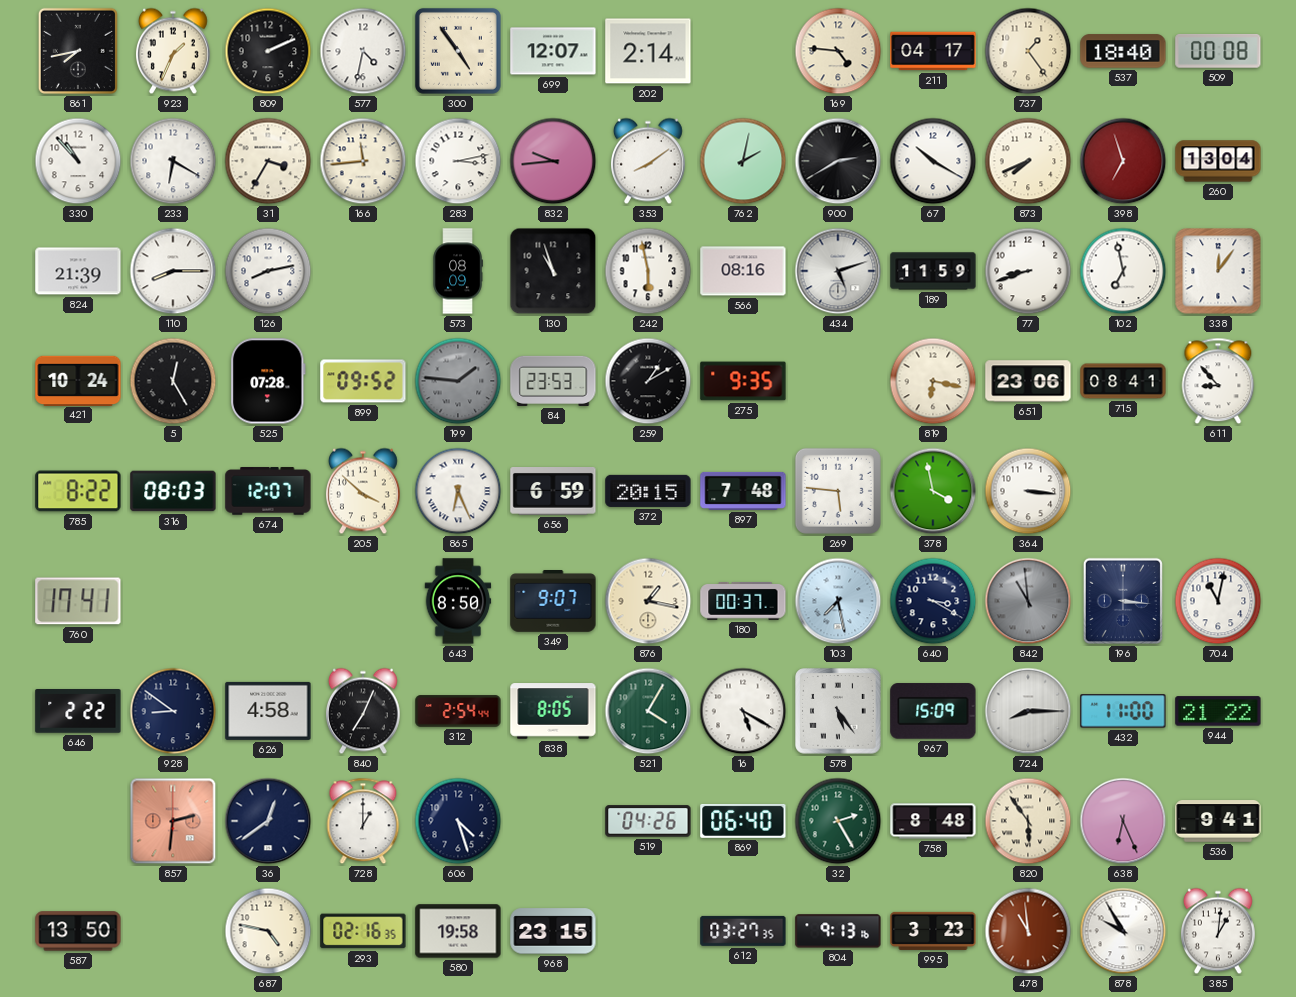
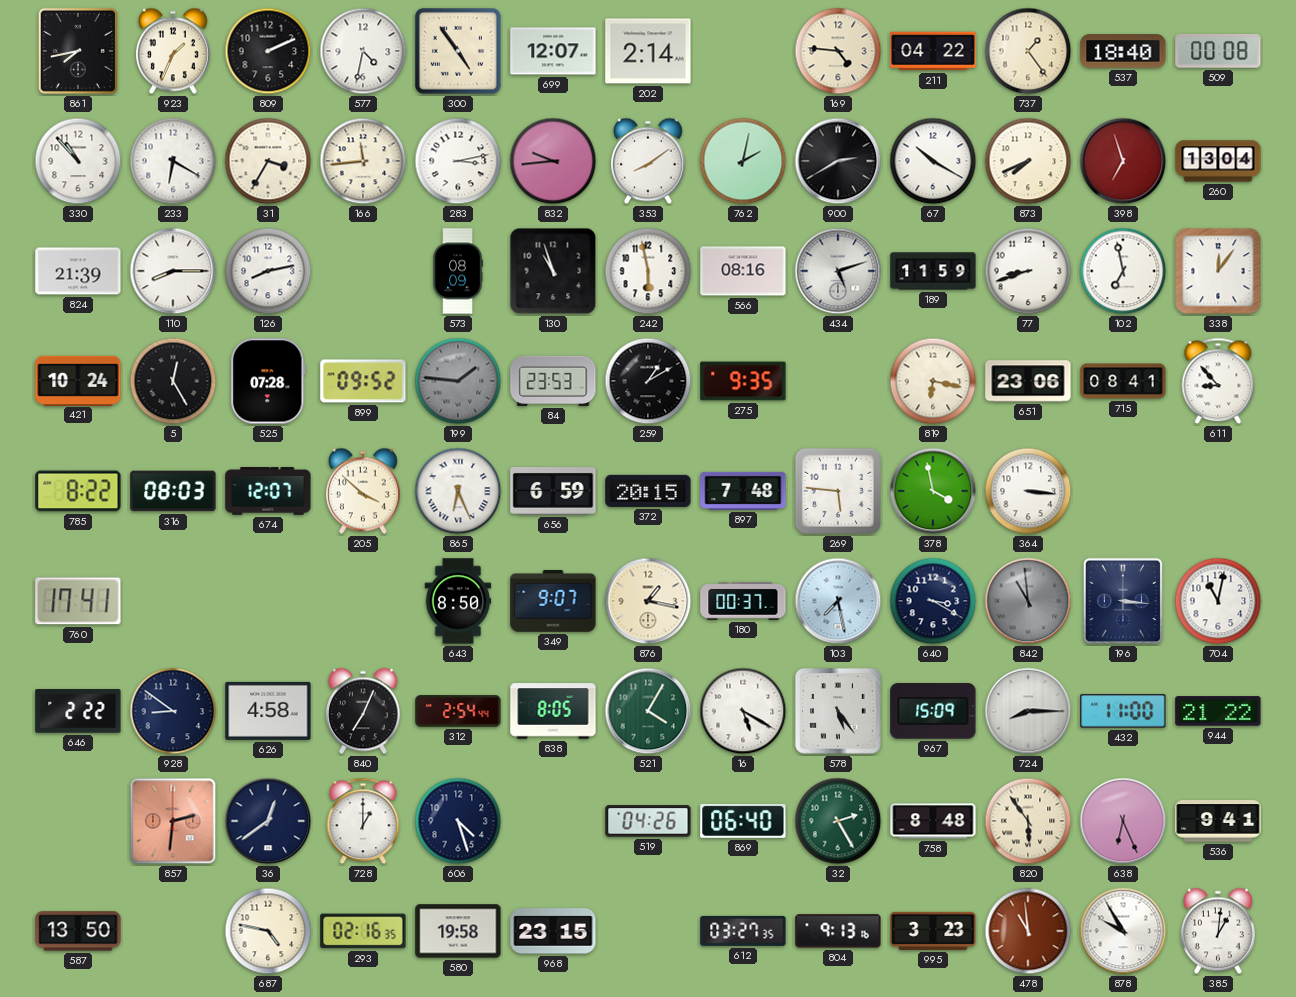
211: 04:17 -> 04:22
